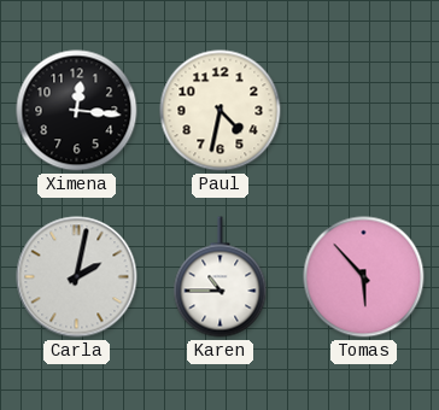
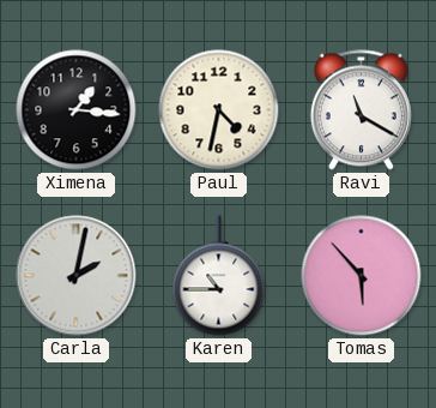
Ximena: 12:16 -> 1:16
Ravi: none -> 11:20
